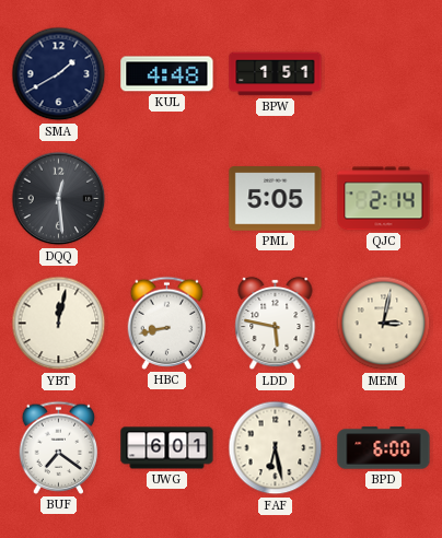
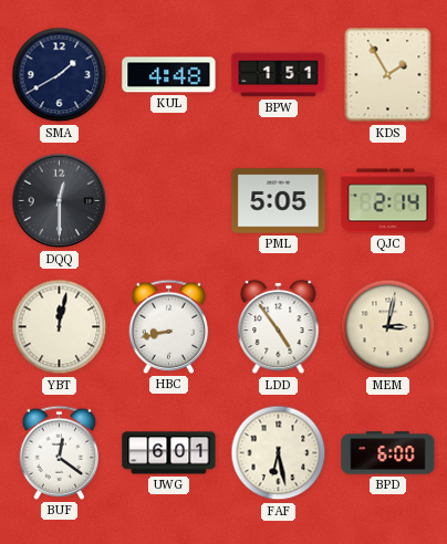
KDS: none -> 1:55
DQQ: 12:29 -> 12:30
LDD: 5:47 -> 4:54
BUF: 7:21 -> 12:21
